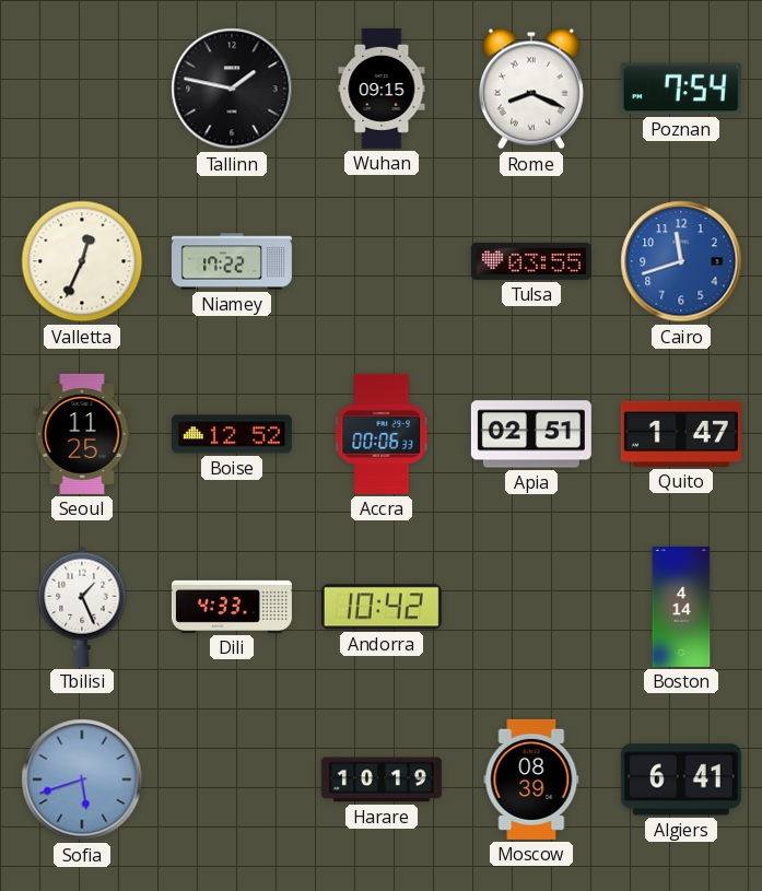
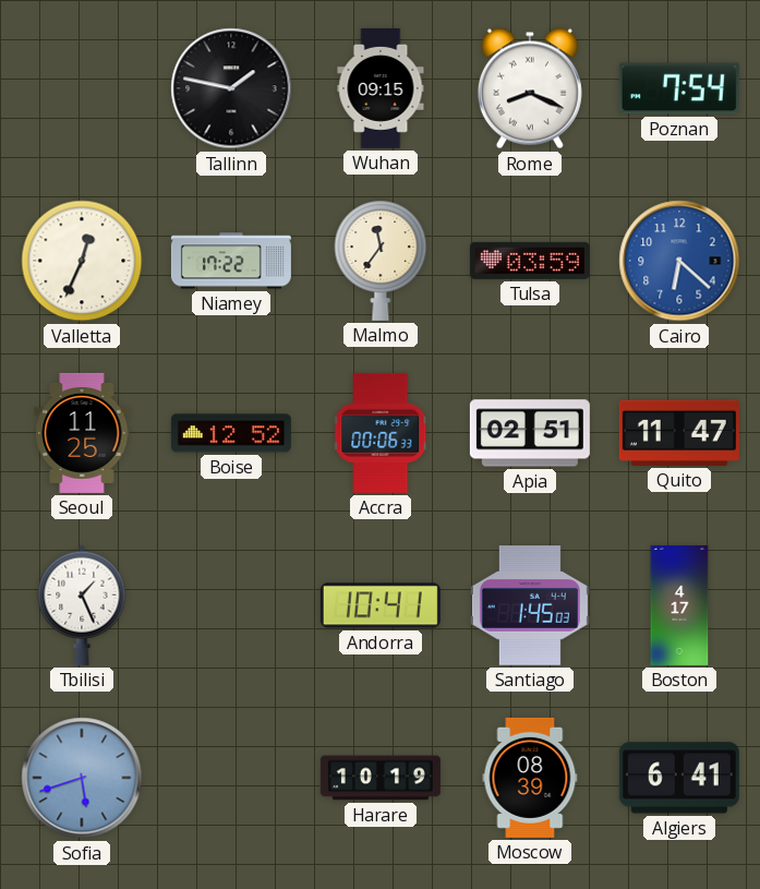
Malmo: none -> 11:36
Tulsa: 03:55 -> 03:59
Cairo: 11:42 -> 6:22
Quito: 1:47 -> 11:47
Dili: 4:33 -> none
Andorra: 10:42 -> 10:41
Santiago: none -> 1:45
Boston: 4:14 -> 4:17
